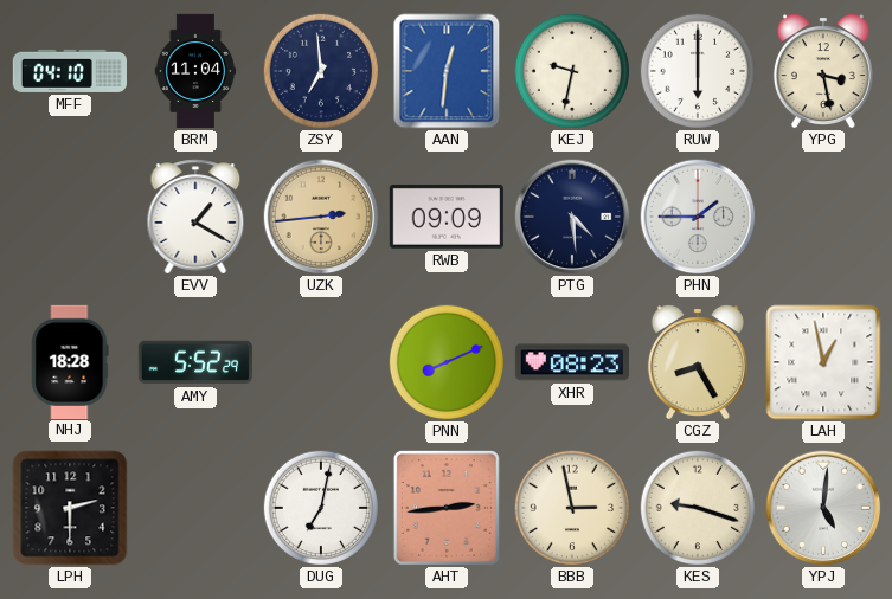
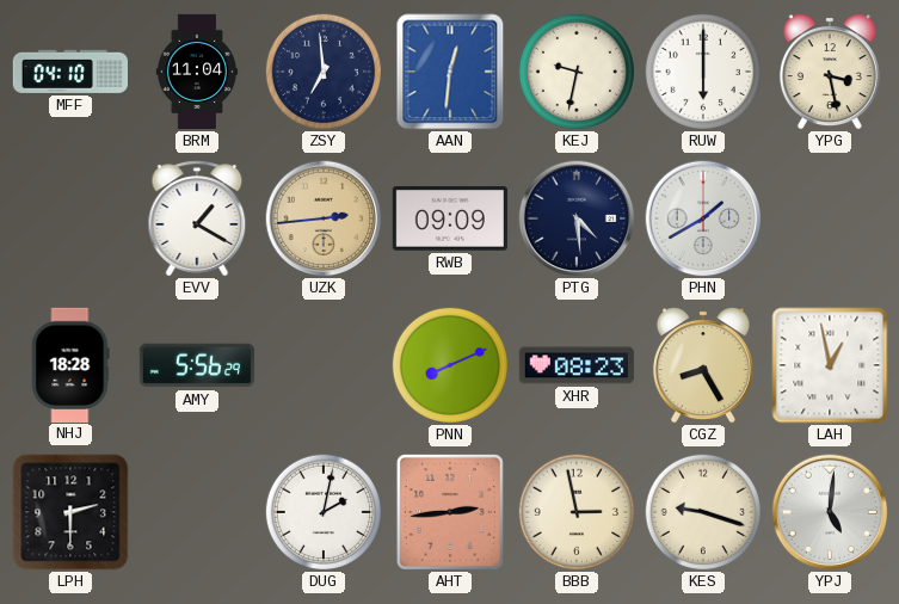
PHN: 1:45 -> 1:40
AMY: 5:52 -> 5:56
DUG: 7:02 -> 2:02
